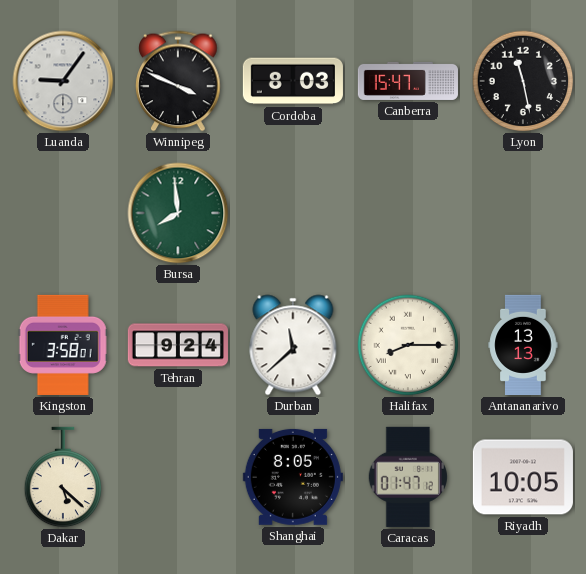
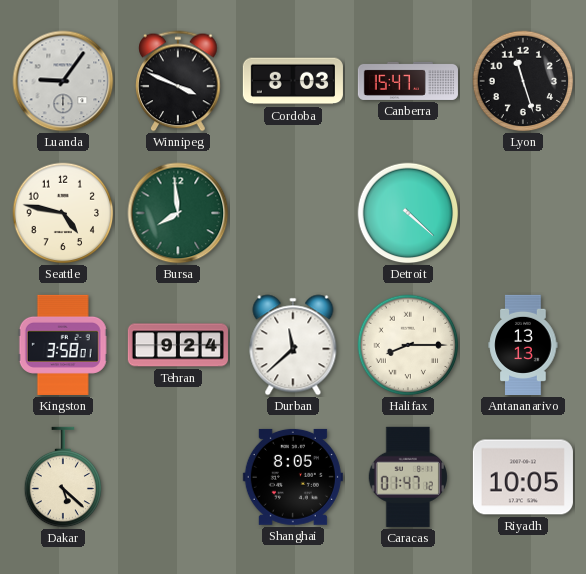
Lyon: 11:28 -> 11:27
Seattle: none -> 4:47
Detroit: none -> 4:22
